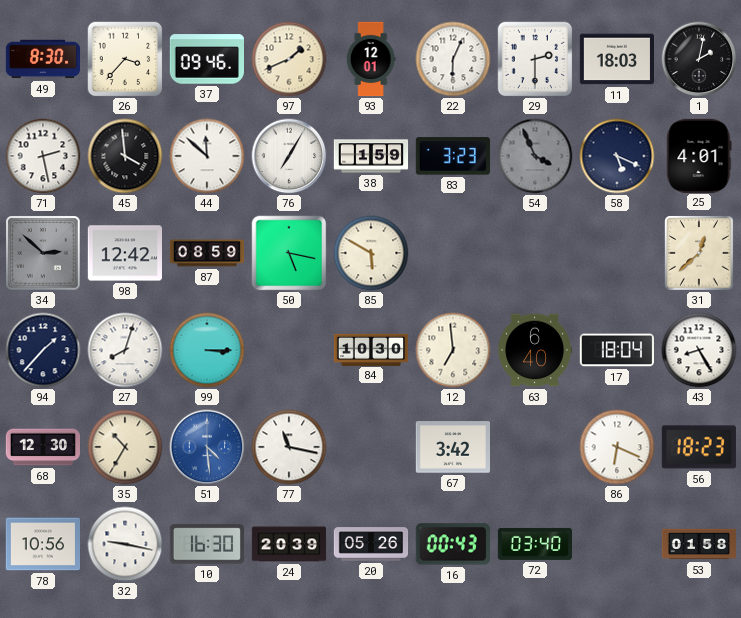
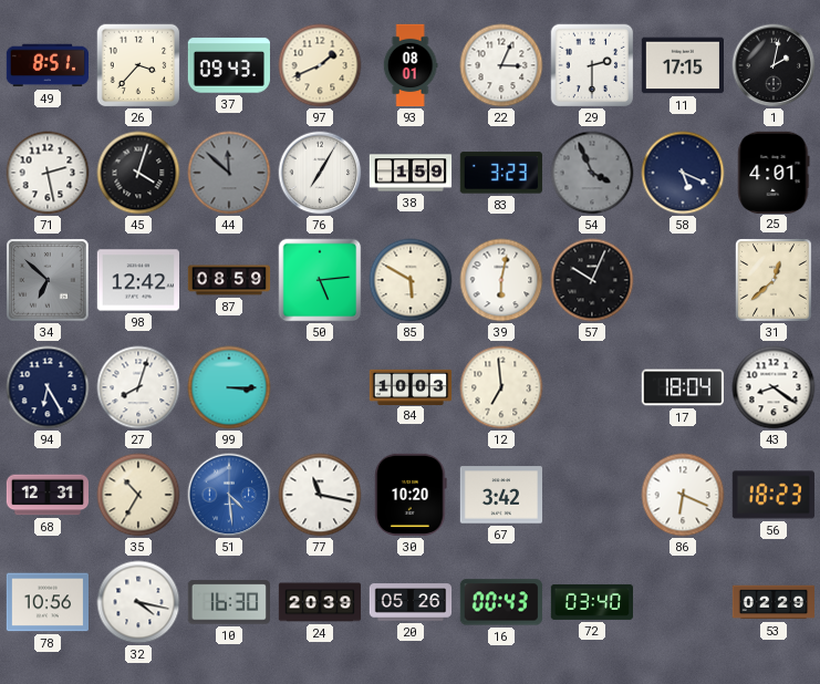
49: 8:30 -> 8:51
37: 09:46 -> 09:43
93: 12:01 -> 08:01
22: 6:04 -> 3:04
11: 18:03 -> 17:15
45: 3:59 -> 4:03
44 dial: white -> grey
34: 2:52 -> 6:52
50: 5:17 -> 5:14
39: none -> 6:02
57: none -> 10:04
94: 1:37 -> 6:25
84: 10:30 -> 10:03
63: 6:40 -> none
43: 8:25 -> 8:21
68: 12:30 -> 12:31
30: none -> 10:20
32: 9:17 -> 4:17
53: 01:58 -> 02:29
